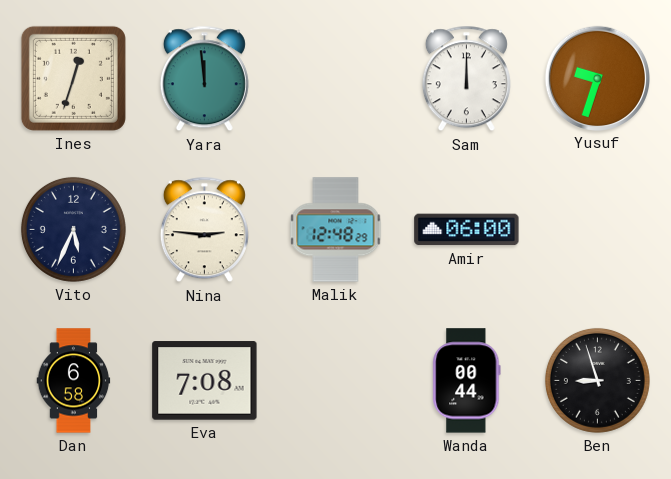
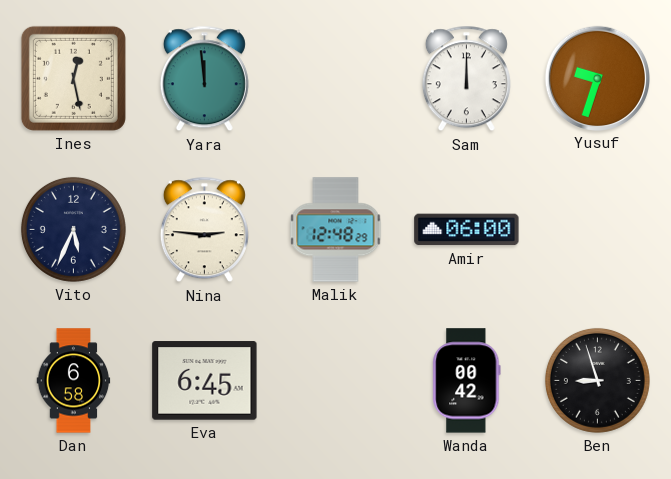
Ines: 12:33 -> 12:28
Eva: 7:08 -> 6:45
Wanda: 00:44 -> 00:42
